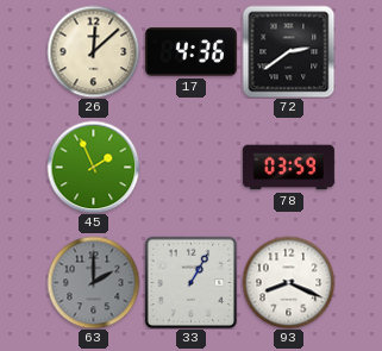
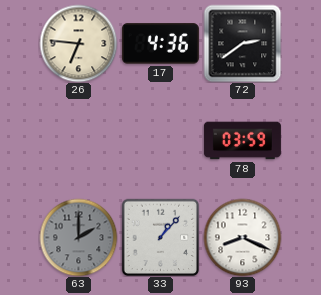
26: 12:08 -> 6:46
45: 1:56 -> none
33: 1:05 -> 1:07
